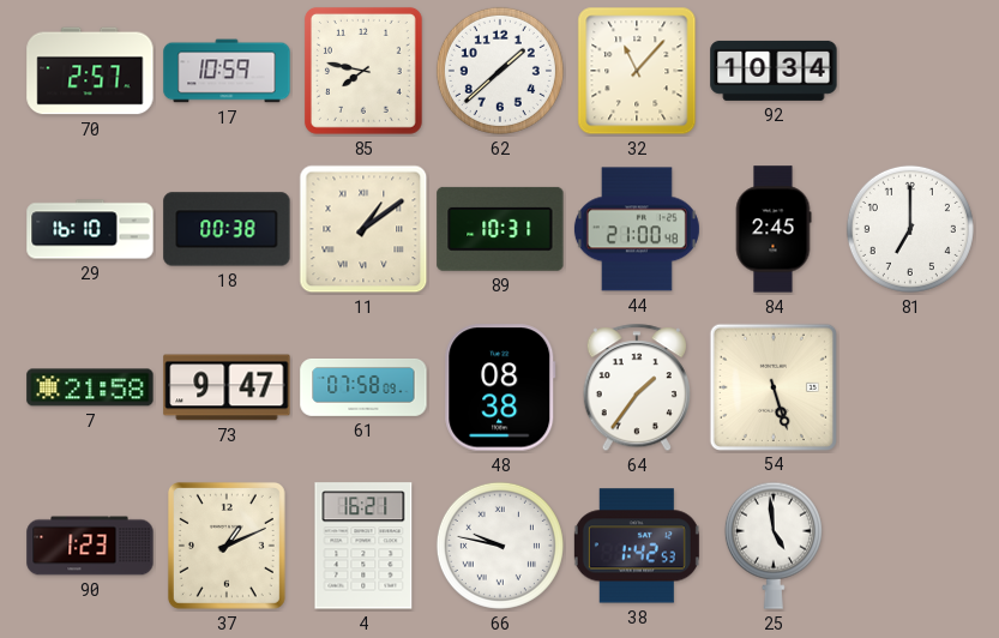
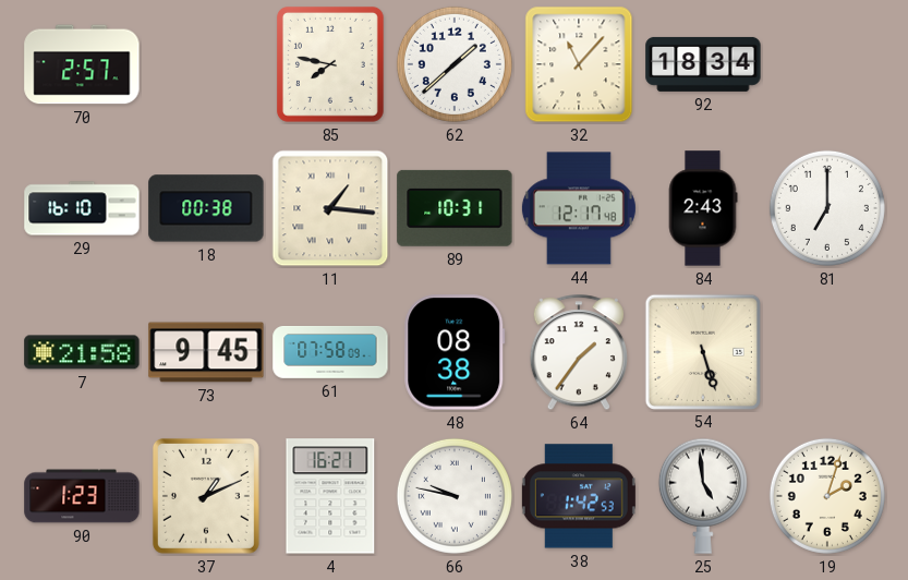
17: 10:59 -> none
92: 10:34 -> 18:34
11: 1:09 -> 1:16
44: 21:00 -> 12:17
84: 2:45 -> 2:43
73: 9:47 -> 9:45
19: none -> 2:03
